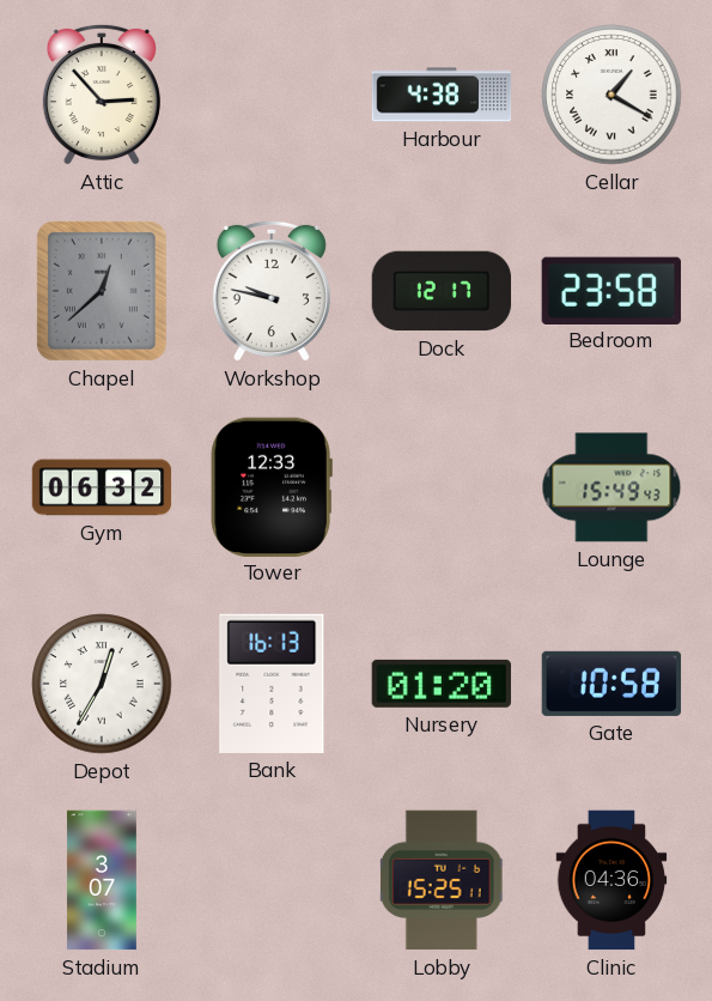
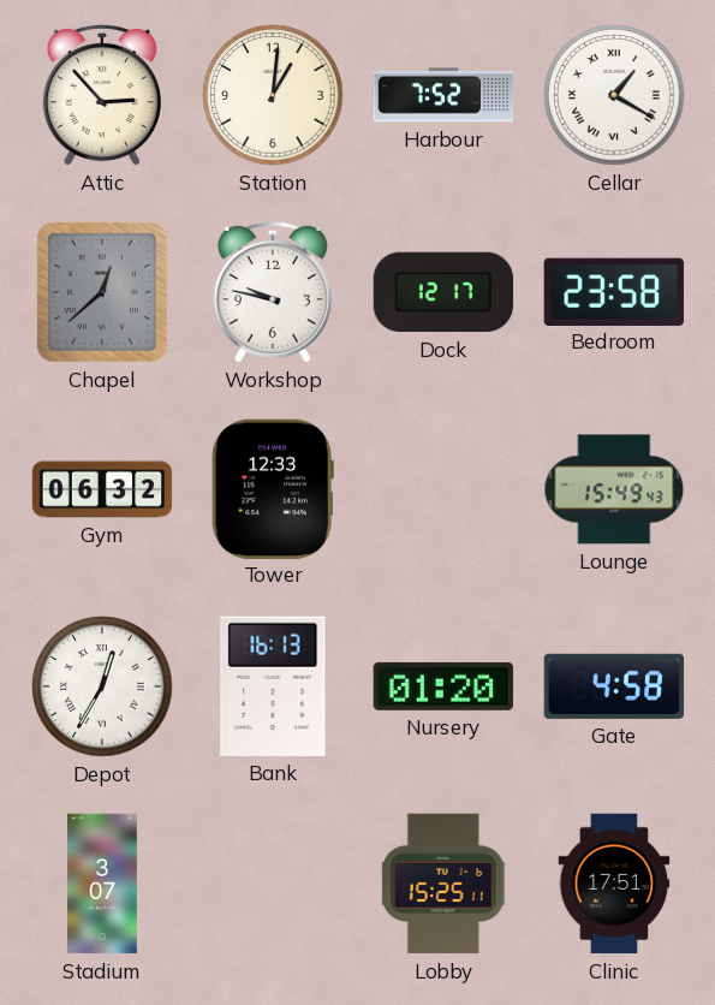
Station: none -> 1:01
Harbour: 4:38 -> 7:52
Gate: 10:58 -> 4:58
Clinic: 04:36 -> 17:51
